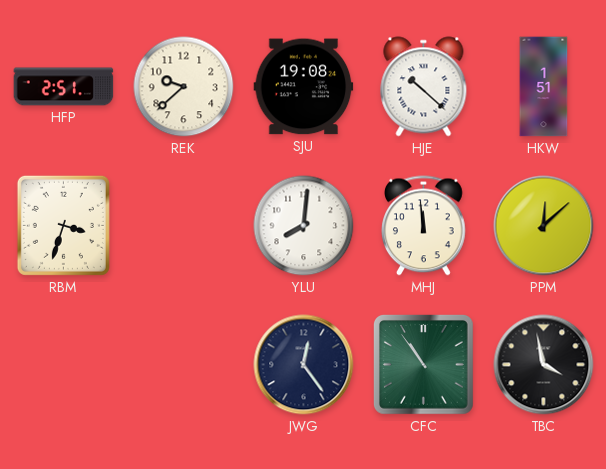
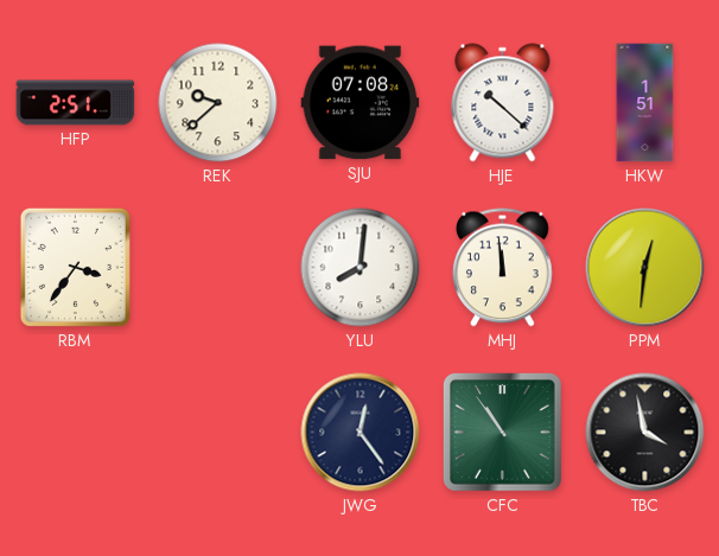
SJU: 19:08 -> 07:08
RBM: 3:33 -> 3:36
PPM: 12:08 -> 12:31
